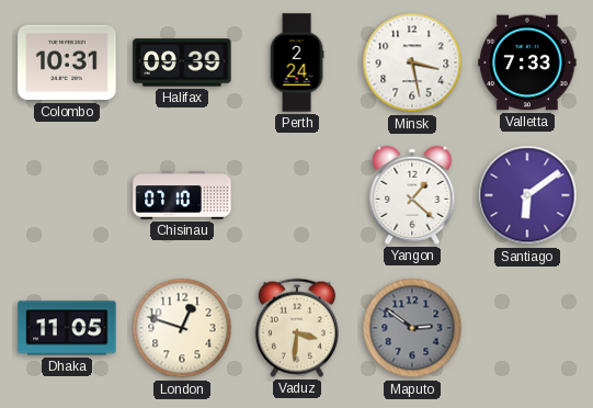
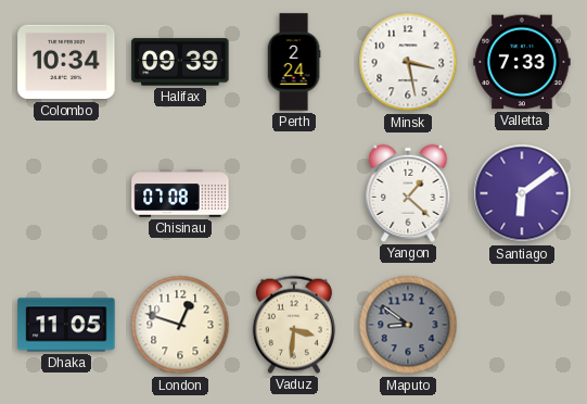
Colombo: 10:31 -> 10:34
Chisinau: 07:10 -> 07:08
Maputo: 2:51 -> 8:51
